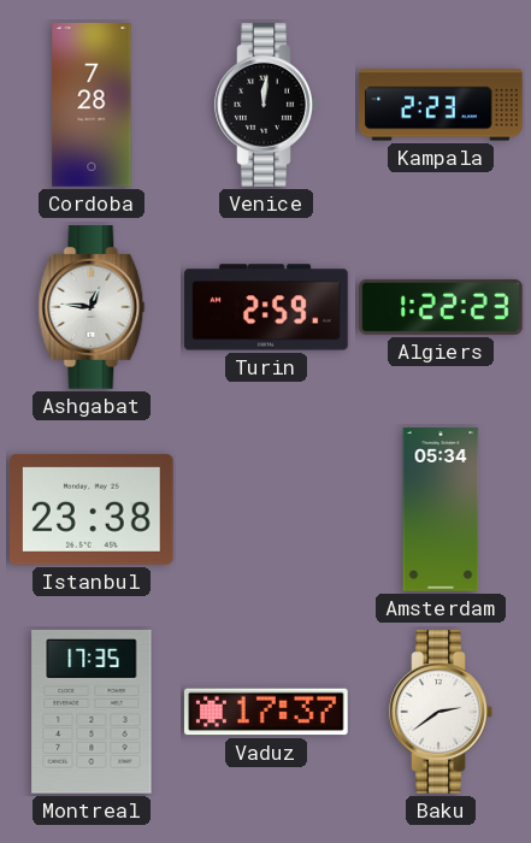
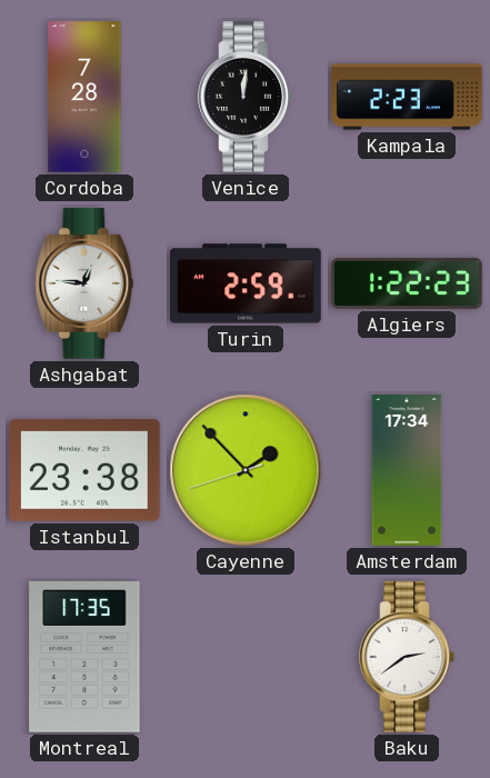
Cayenne: none -> 1:52
Amsterdam: 05:34 -> 17:34
Vaduz: 17:37 -> none
